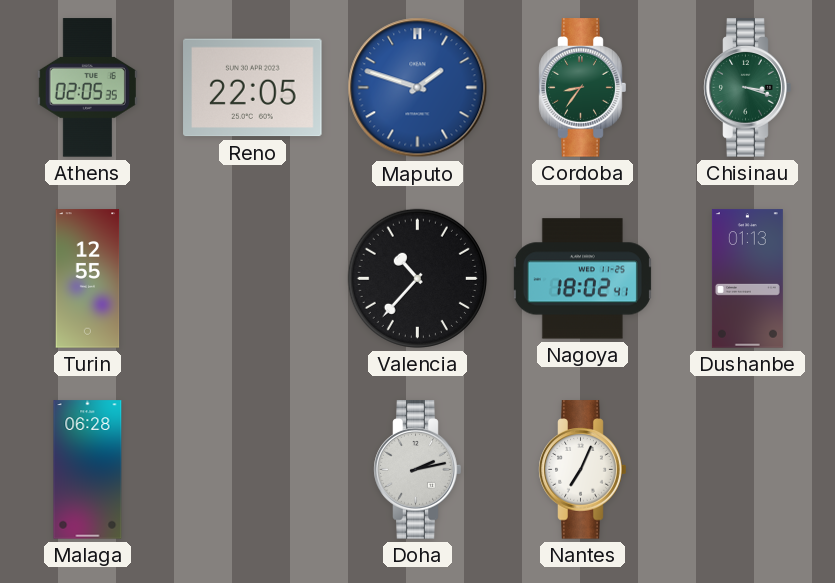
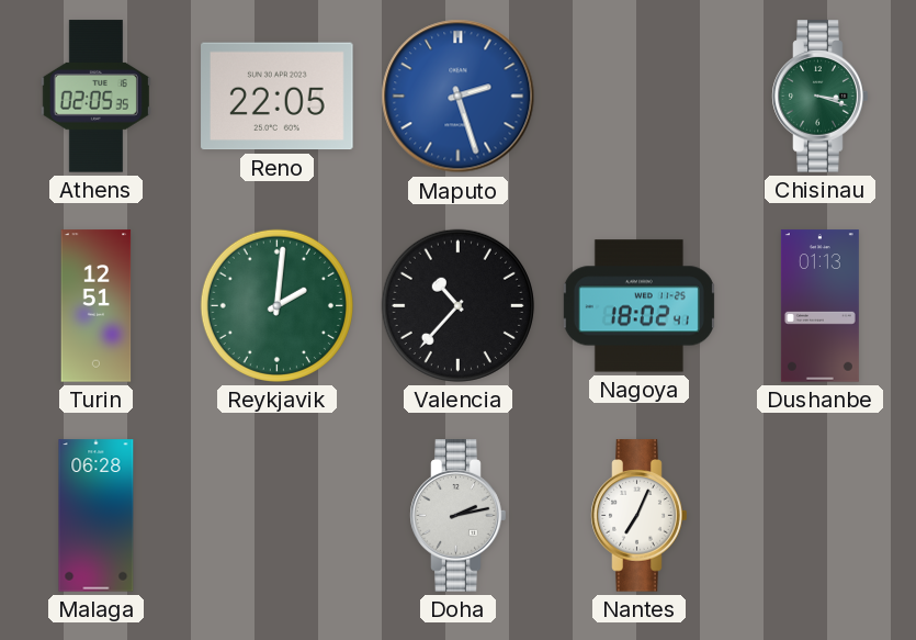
Maputo: 1:48 -> 2:27
Cordoba: 8:36 -> none
Turin: 12:55 -> 12:51
Reykjavik: none -> 2:01
